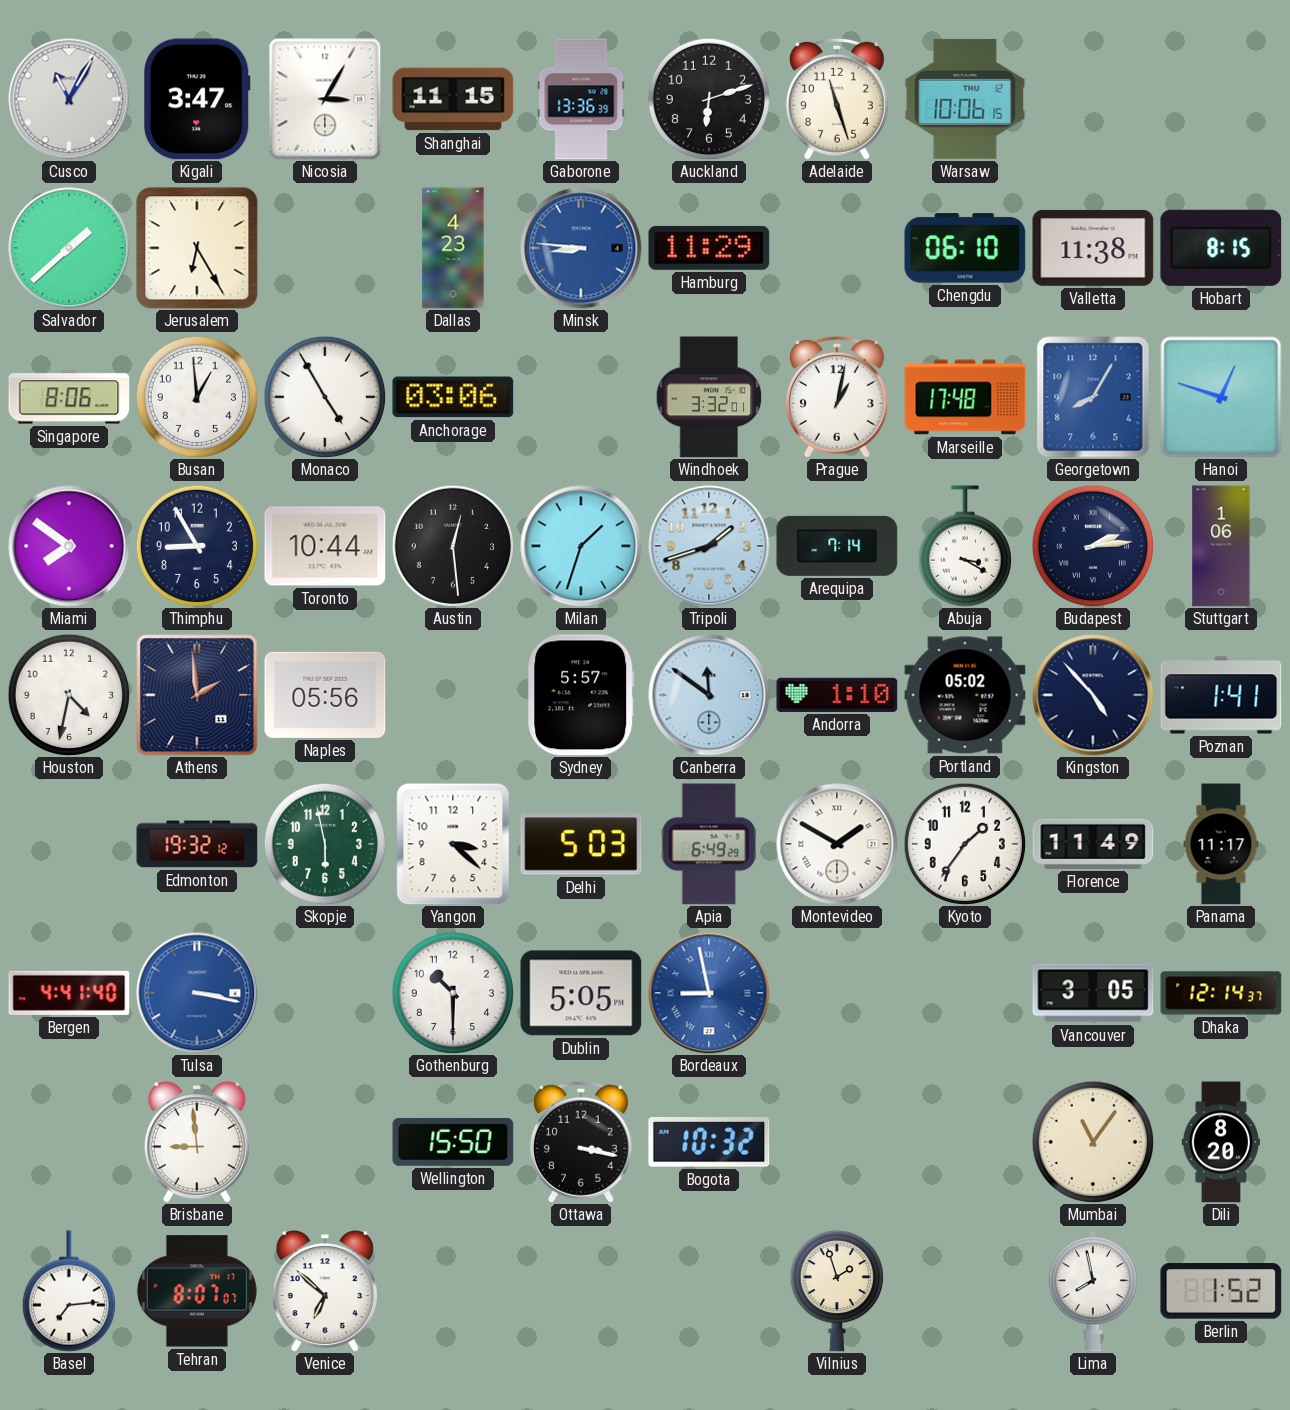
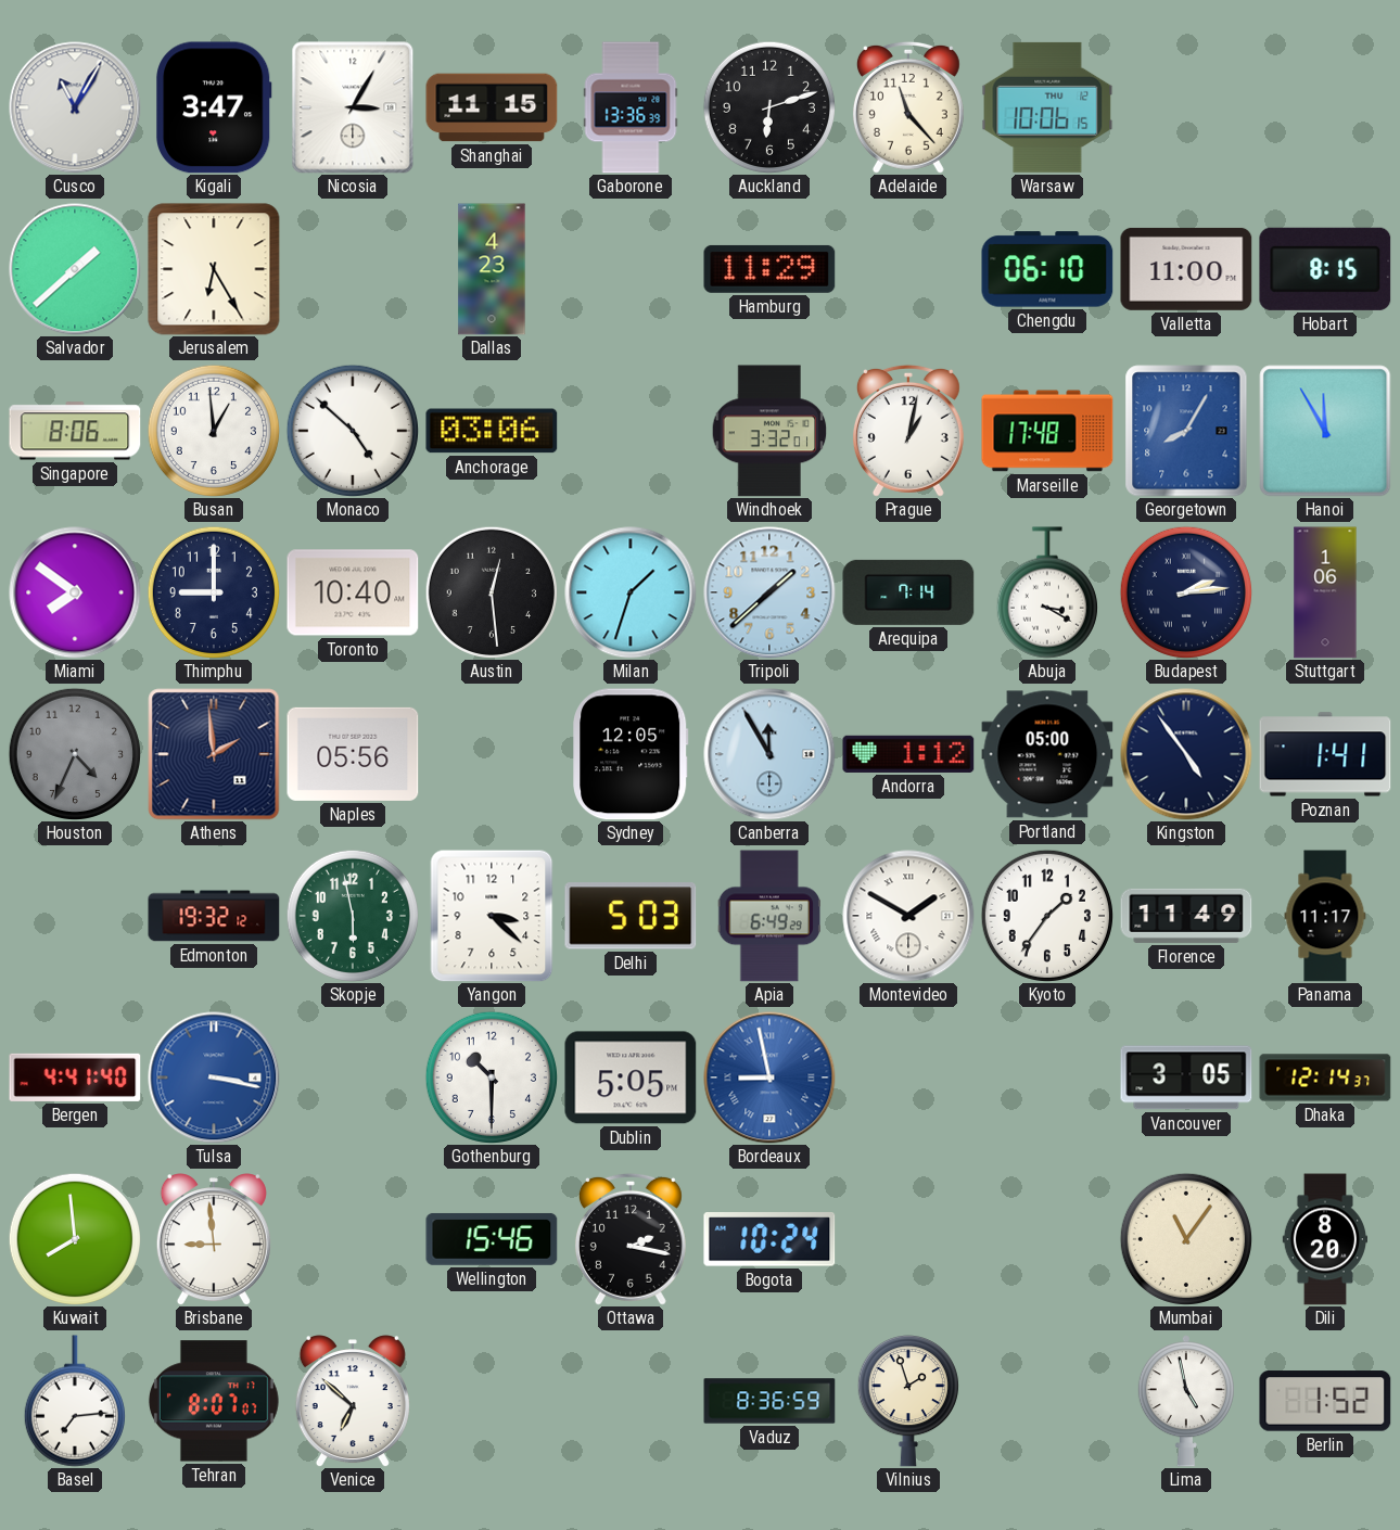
Adelaide: 11:27 -> 11:23
Minsk: 8:46 -> none
Valletta: 11:38 -> 11:00
Monaco: 4:55 -> 4:52
Hanoi: 12:48 -> 11:55
Thimphu: 8:55 -> 9:00
Toronto: 10:44 -> 10:40
Tripoli: 1:42 -> 1:38
Houston: 4:32 -> 4:34
Houston dial: white -> grey
Sydney: 5:57 -> 12:05
Canberra: 11:51 -> 11:55
Andorra: 1:10 -> 1:12
Portland: 05:02 -> 05:00
Kingston: 4:53 -> 4:54
Kuwait: none -> 7:59
Wellington: 15:50 -> 15:46
Ottawa: 3:17 -> 2:17
Bogota: 10:32 -> 10:24
Vaduz: none -> 8:36
Lima: 7:58 -> 4:58
